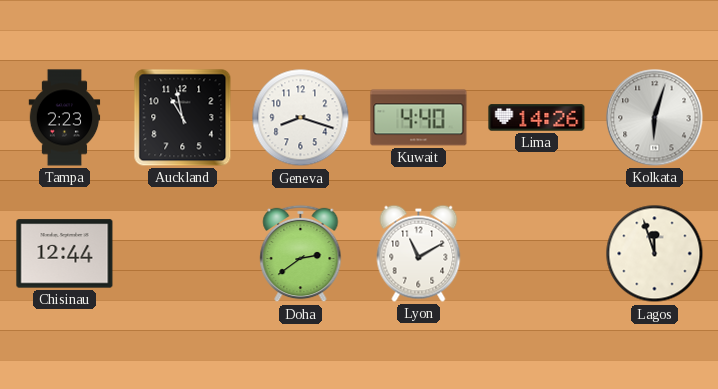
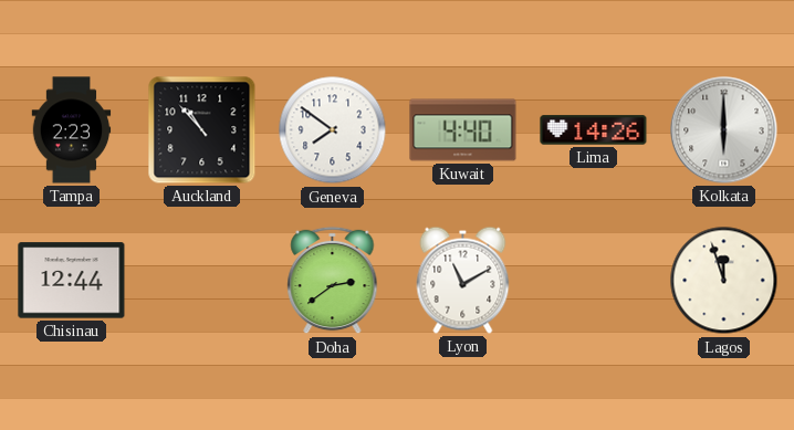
Auckland: 10:58 -> 10:53
Geneva: 8:18 -> 7:51
Kolkata: 6:03 -> 6:00
